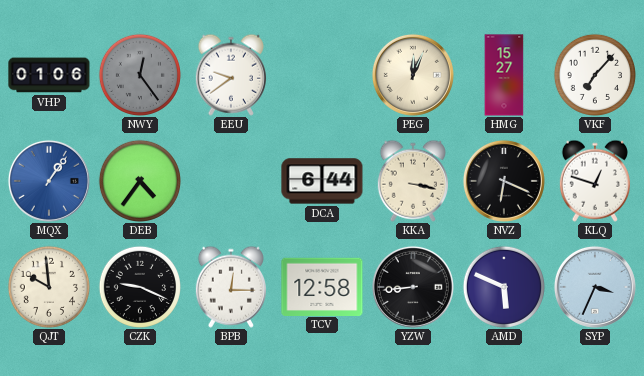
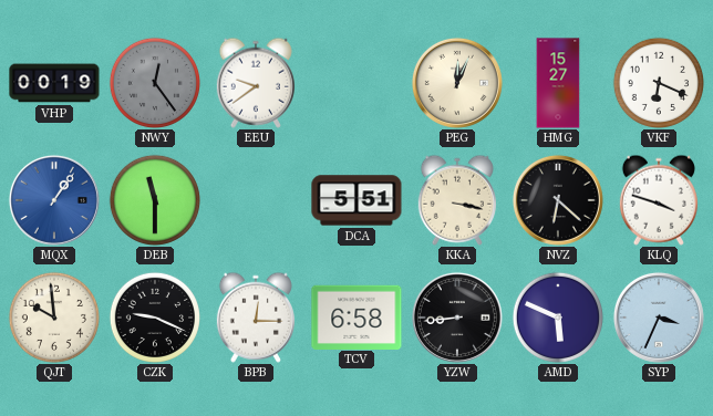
VHP: 01:06 -> 00:19
VKF: 7:07 -> 6:19
DEB: 4:36 -> 11:30
DCA: 6:44 -> 5:51
NVZ: 6:19 -> 6:22
KLQ: 12:48 -> 3:48
TCV: 12:58 -> 6:58
